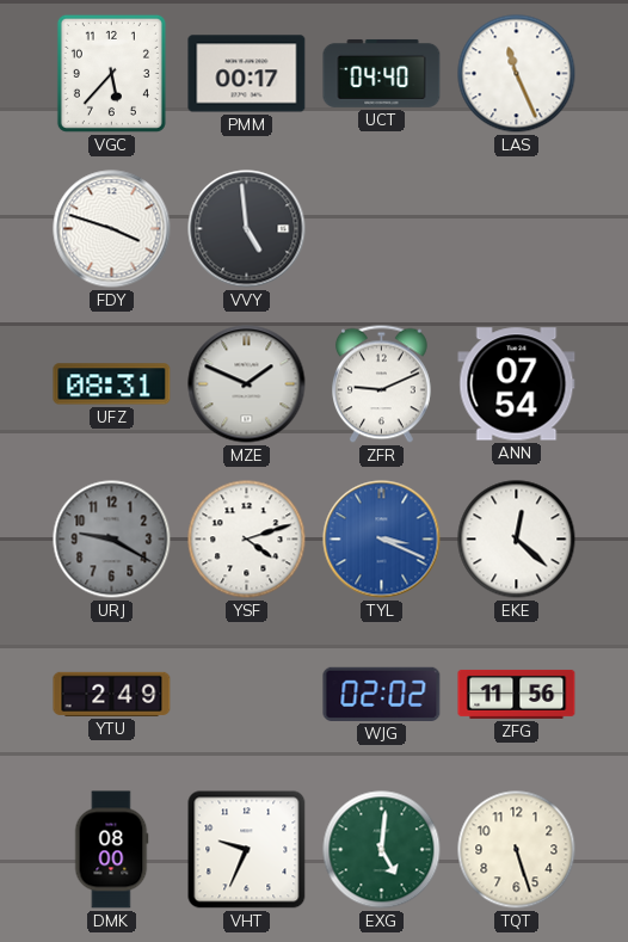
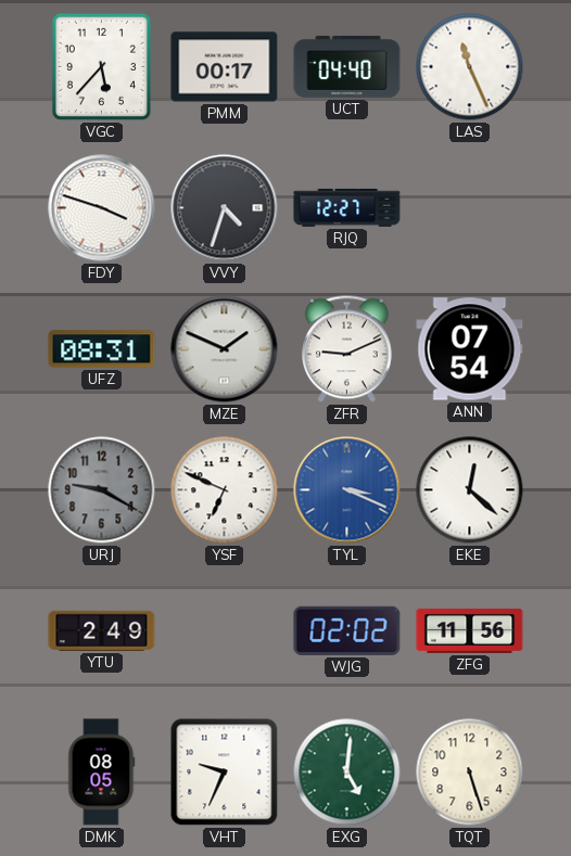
VVY: 4:59 -> 4:33
RJQ: none -> 12:27
YSF: 4:12 -> 6:49
DMK: 08:00 -> 08:05
